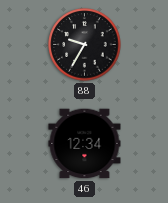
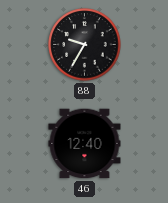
46: 12:34 -> 12:40
